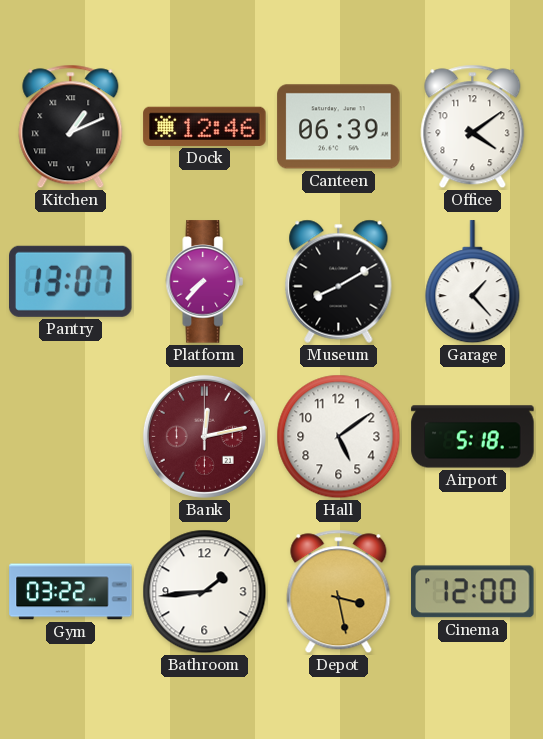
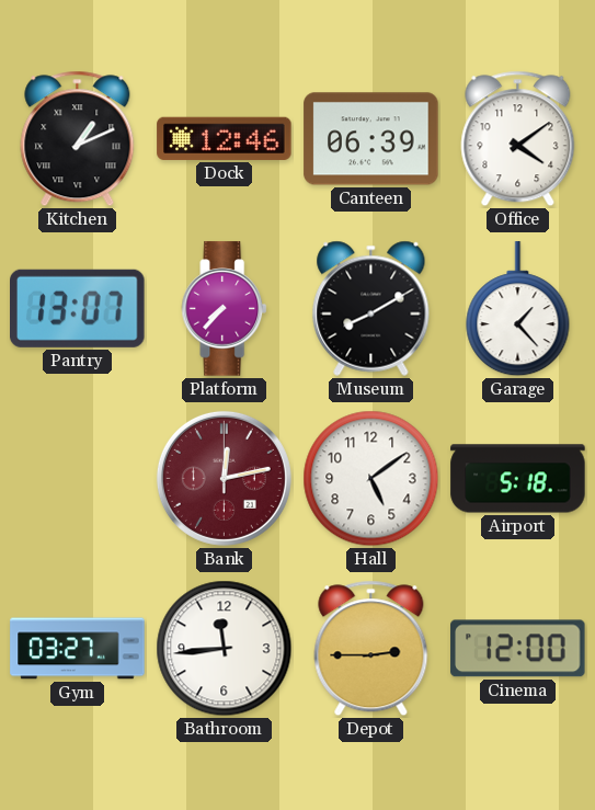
Gym: 03:22 -> 03:27
Bathroom: 1:44 -> 11:44
Depot: 3:28 -> 2:45
